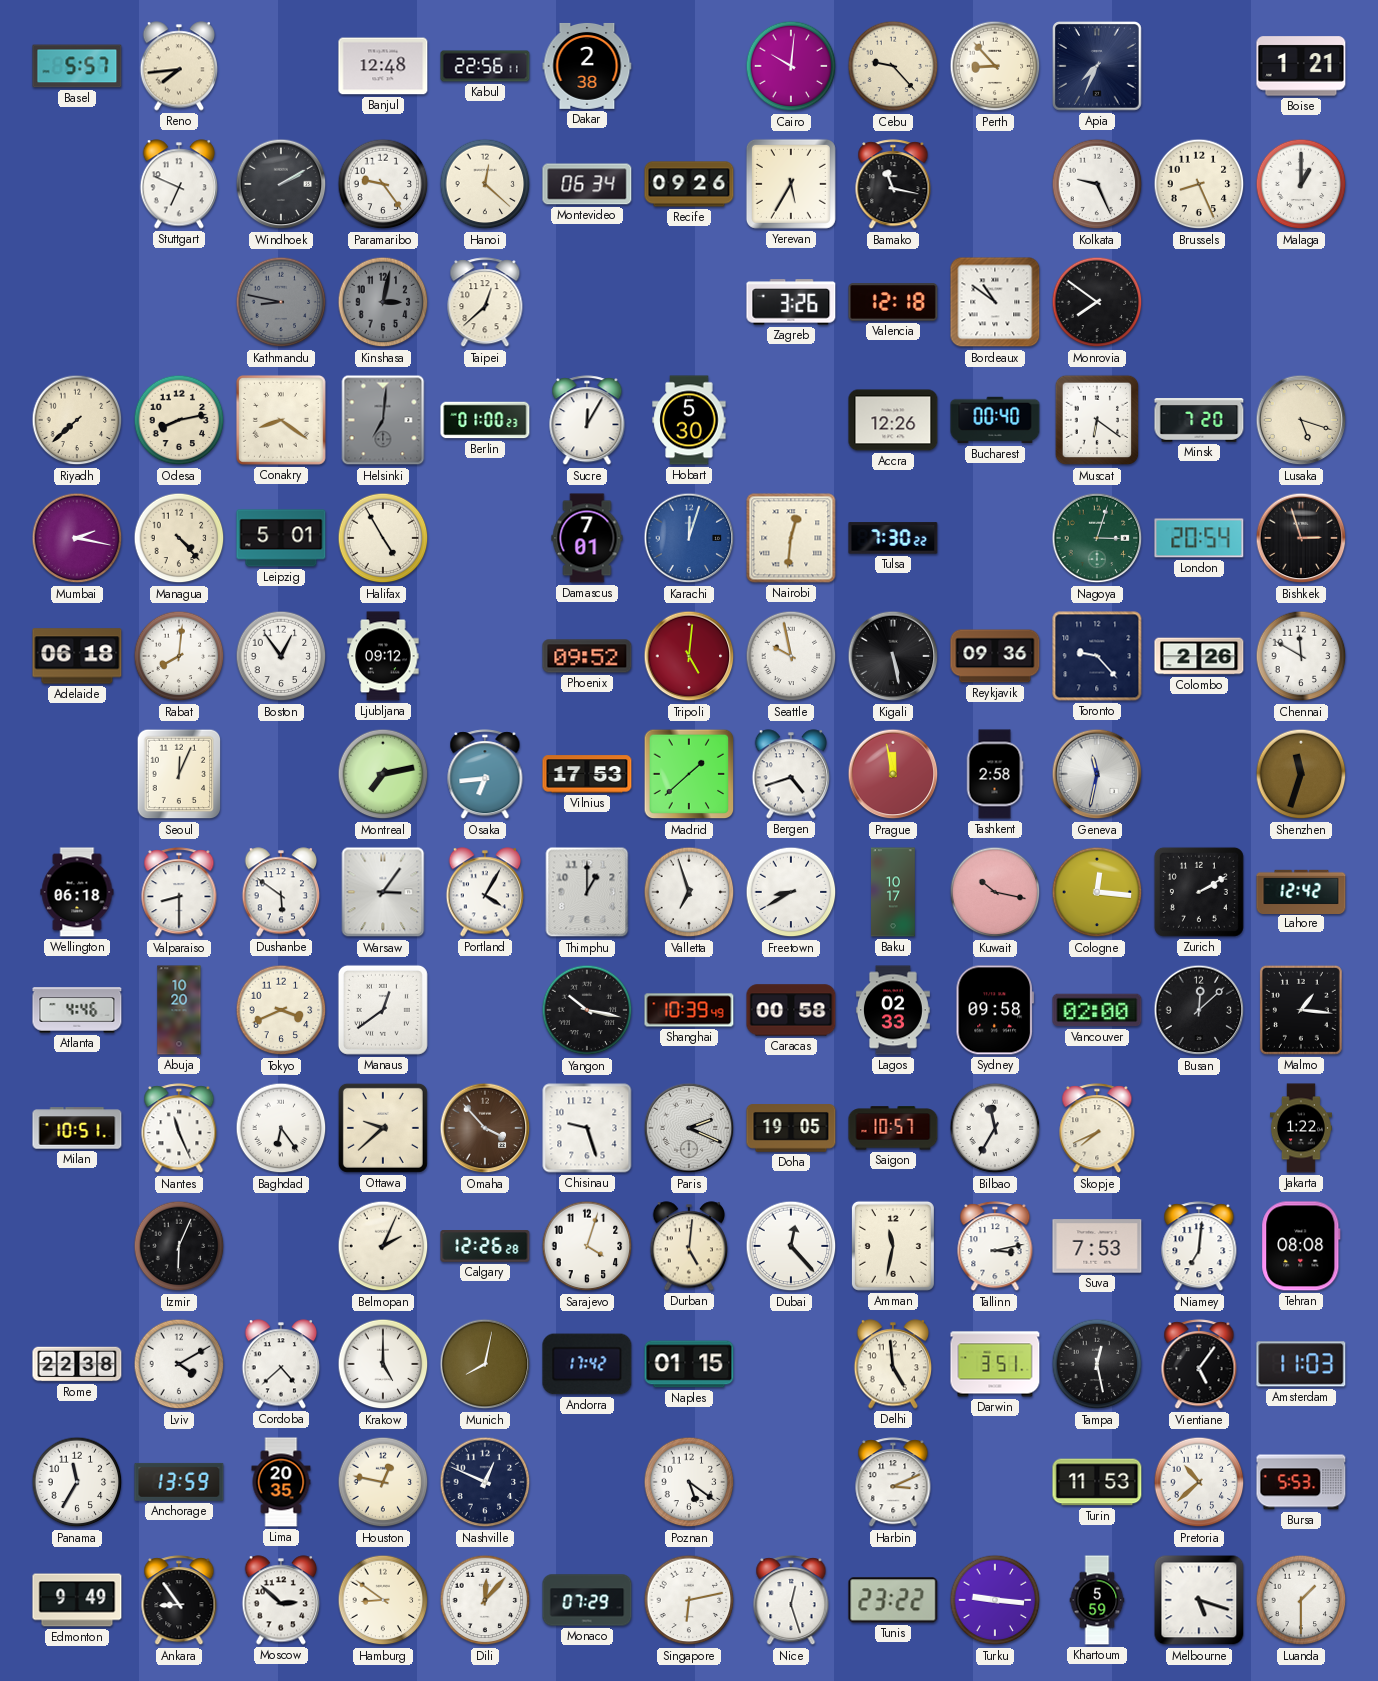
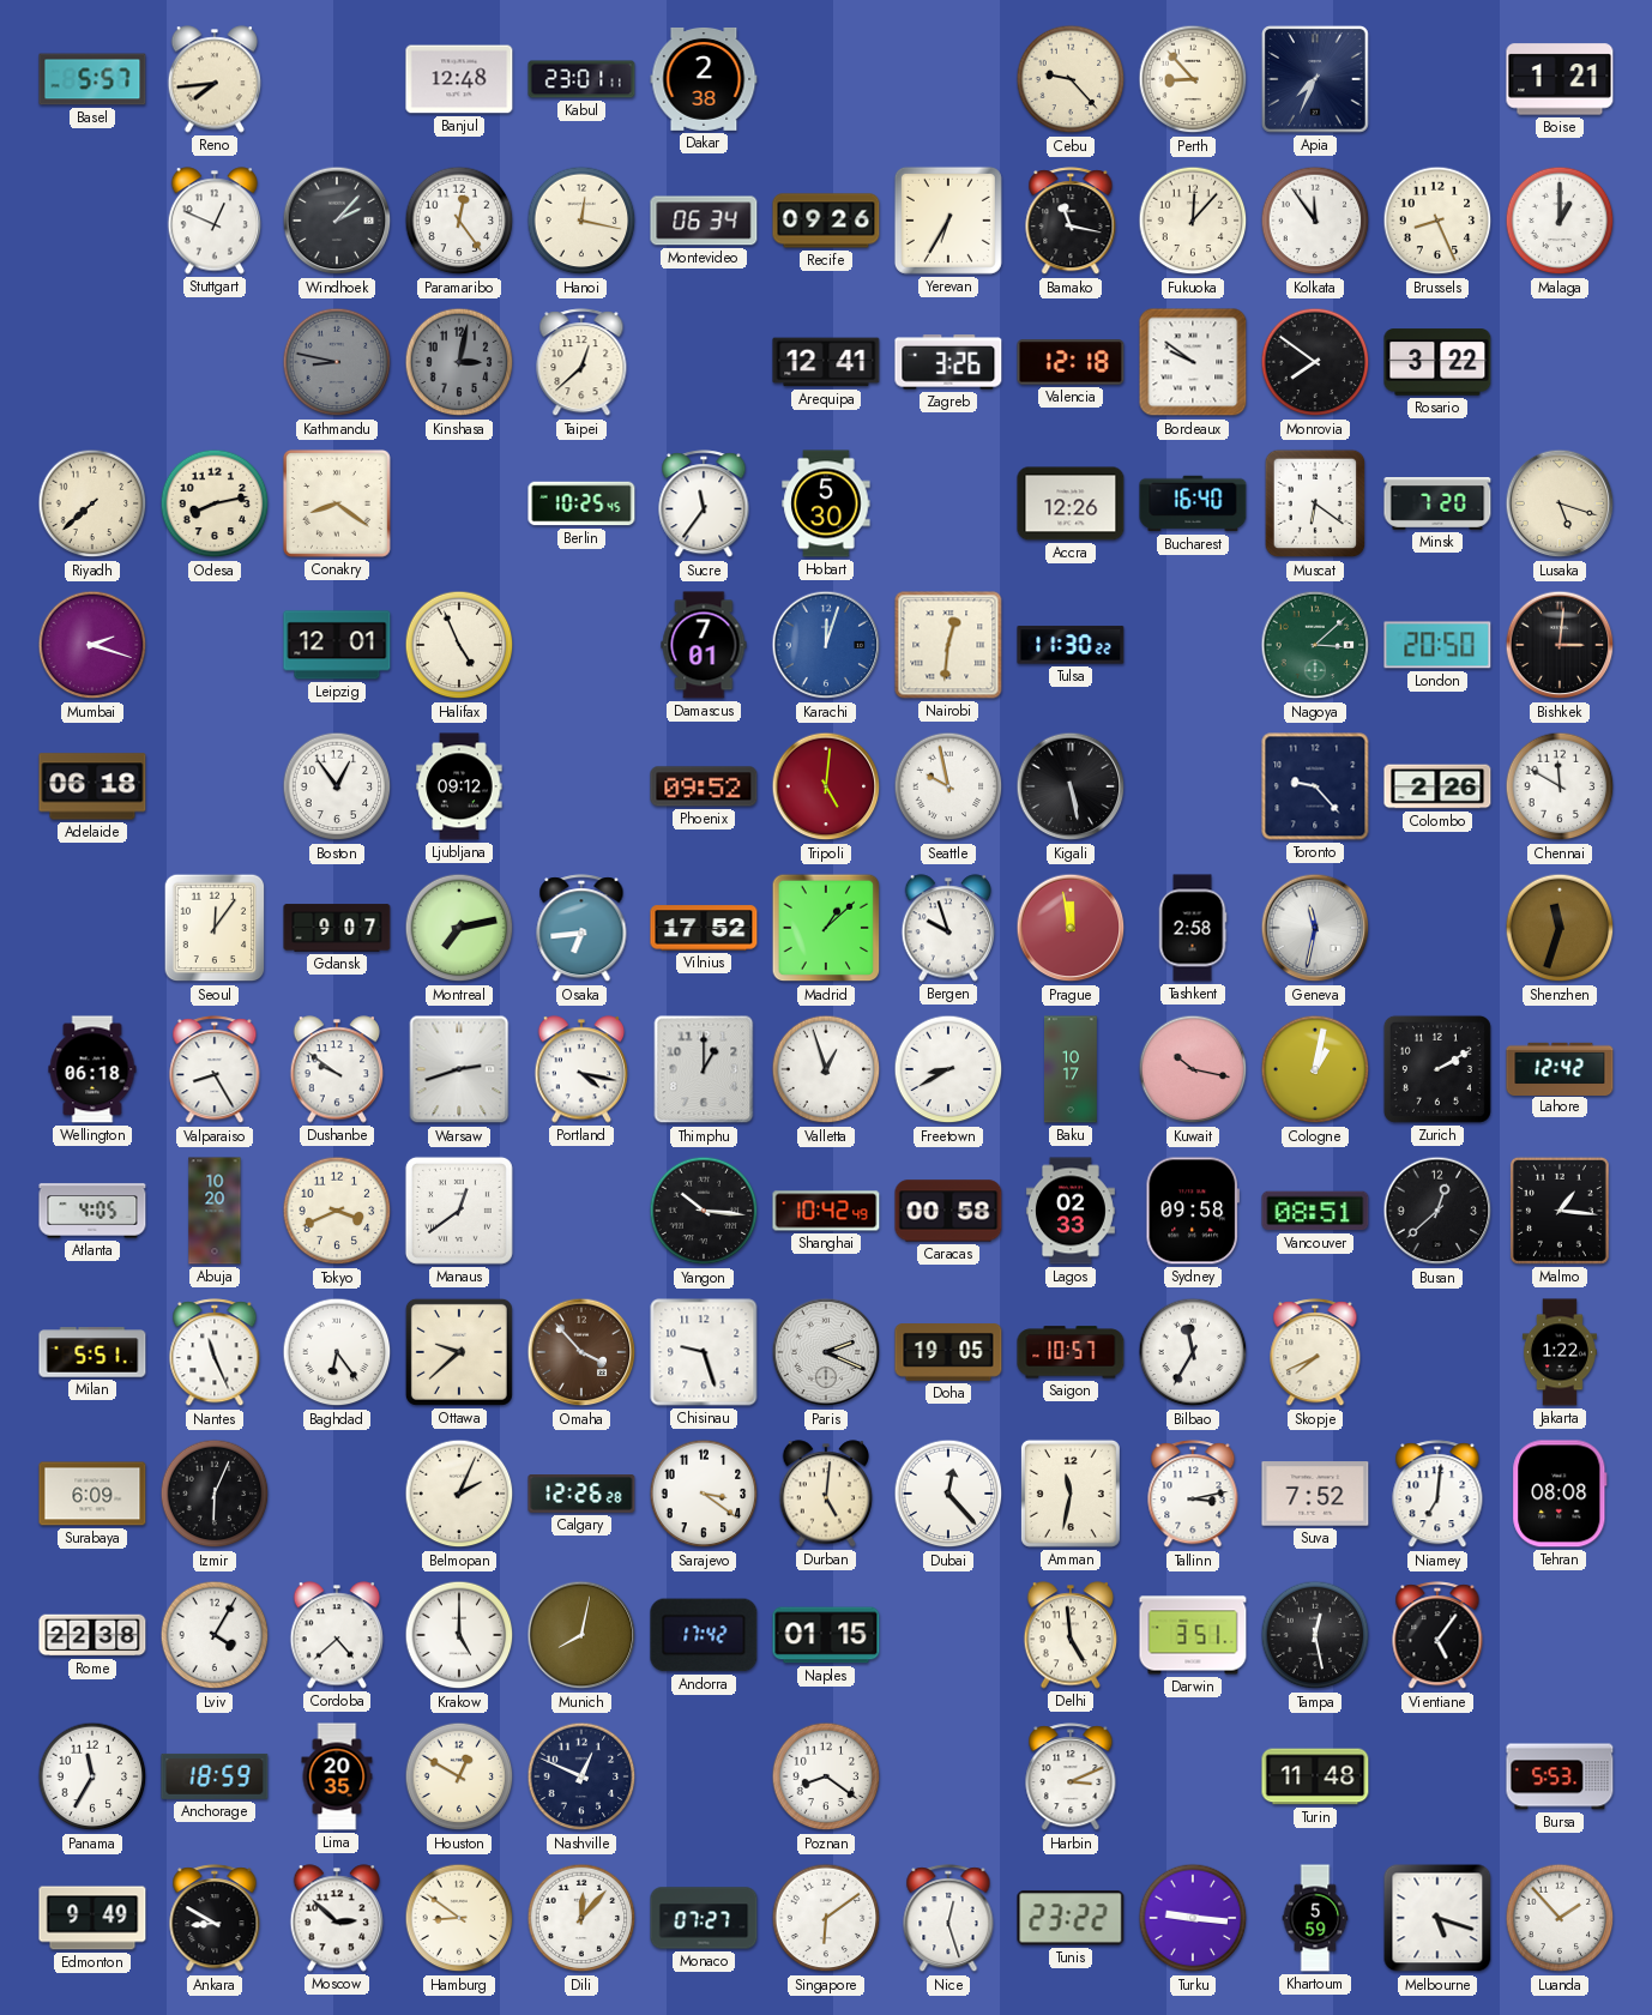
Kabul: 22:56 -> 23:01
Cairo: 10:01 -> none
Stuttgart: 6:49 -> 12:49
Windhoek: 2:10 -> 2:07
Paramaribo: 9:24 -> 12:24
Hanoi: 12:22 -> 12:17
Yerevan: 5:35 -> 6:35
Fukuoka: none -> 12:07
Kolkata: 9:26 -> 11:54
Arequipa: none -> 12:41
Bordeaux: 10:51 -> 9:51
Rosario: none -> 3:22
Helsinki: 7:01 -> none
Berlin: 01:00 -> 10:25
Sucre: 12:05 -> 11:36
Bucharest: 00:40 -> 16:40
Mumbai: 2:17 -> 2:18
Managua: 4:23 -> none
Leipzig: 5:01 -> 12:01
Halifax: 4:55 -> 4:56
Tulsa: 7:30 -> 11:30
Nagoya: 3:03 -> 3:08
London: 20:54 -> 20:50
Bishkek: 2:57 -> 3:01
Rabat: 8:01 -> none
Reykjavik: 09:36 -> none
Seoul: 12:04 -> 12:06
Gdansk: none -> 9:07
Vilnius: 17:53 -> 17:52
Madrid: 1:38 -> 1:08
Bergen: 4:42 -> 9:57
Valparaiso: 8:30 -> 8:25
Dushanbe: 5:51 -> 9:51
Warsaw: 3:06 -> 2:42
Portland: 4:05 -> 4:17
Valletta: 6:57 -> 12:57
Cologne: 12:16 -> 1:02
Atlanta: 4:46 -> 4:05
Yangon: 10:17 -> 10:16
Shanghai: 10:39 -> 10:42
Vancouver: 02:00 -> 08:51
Busan: 12:08 -> 12:38
Milan: 10:51 -> 5:51
Surabaya: none -> 6:09
Sarajevo: 4:03 -> 3:21
Suva: 7:53 -> 7:52
Lviv: 4:10 -> 4:05
Amsterdam: 11:03 -> none
Anchorage: 13:59 -> 18:59
Houston: 12:47 -> 12:50
Poznan: 5:21 -> 8:21
Turin: 11:53 -> 11:48
Pretoria: 10:38 -> none
Ankara: 8:54 -> 8:50
Monaco: 07:29 -> 07:27
Singapore: 6:13 -> 6:09
Luanda: 1:30 -> 1:53
